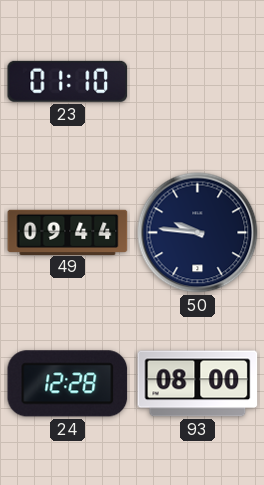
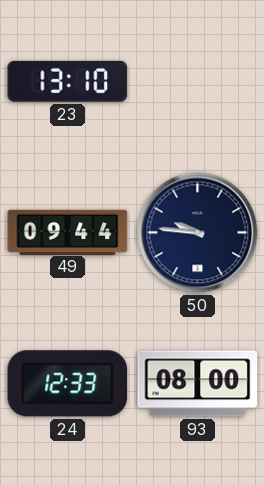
23: 01:10 -> 13:10
24: 12:28 -> 12:33
